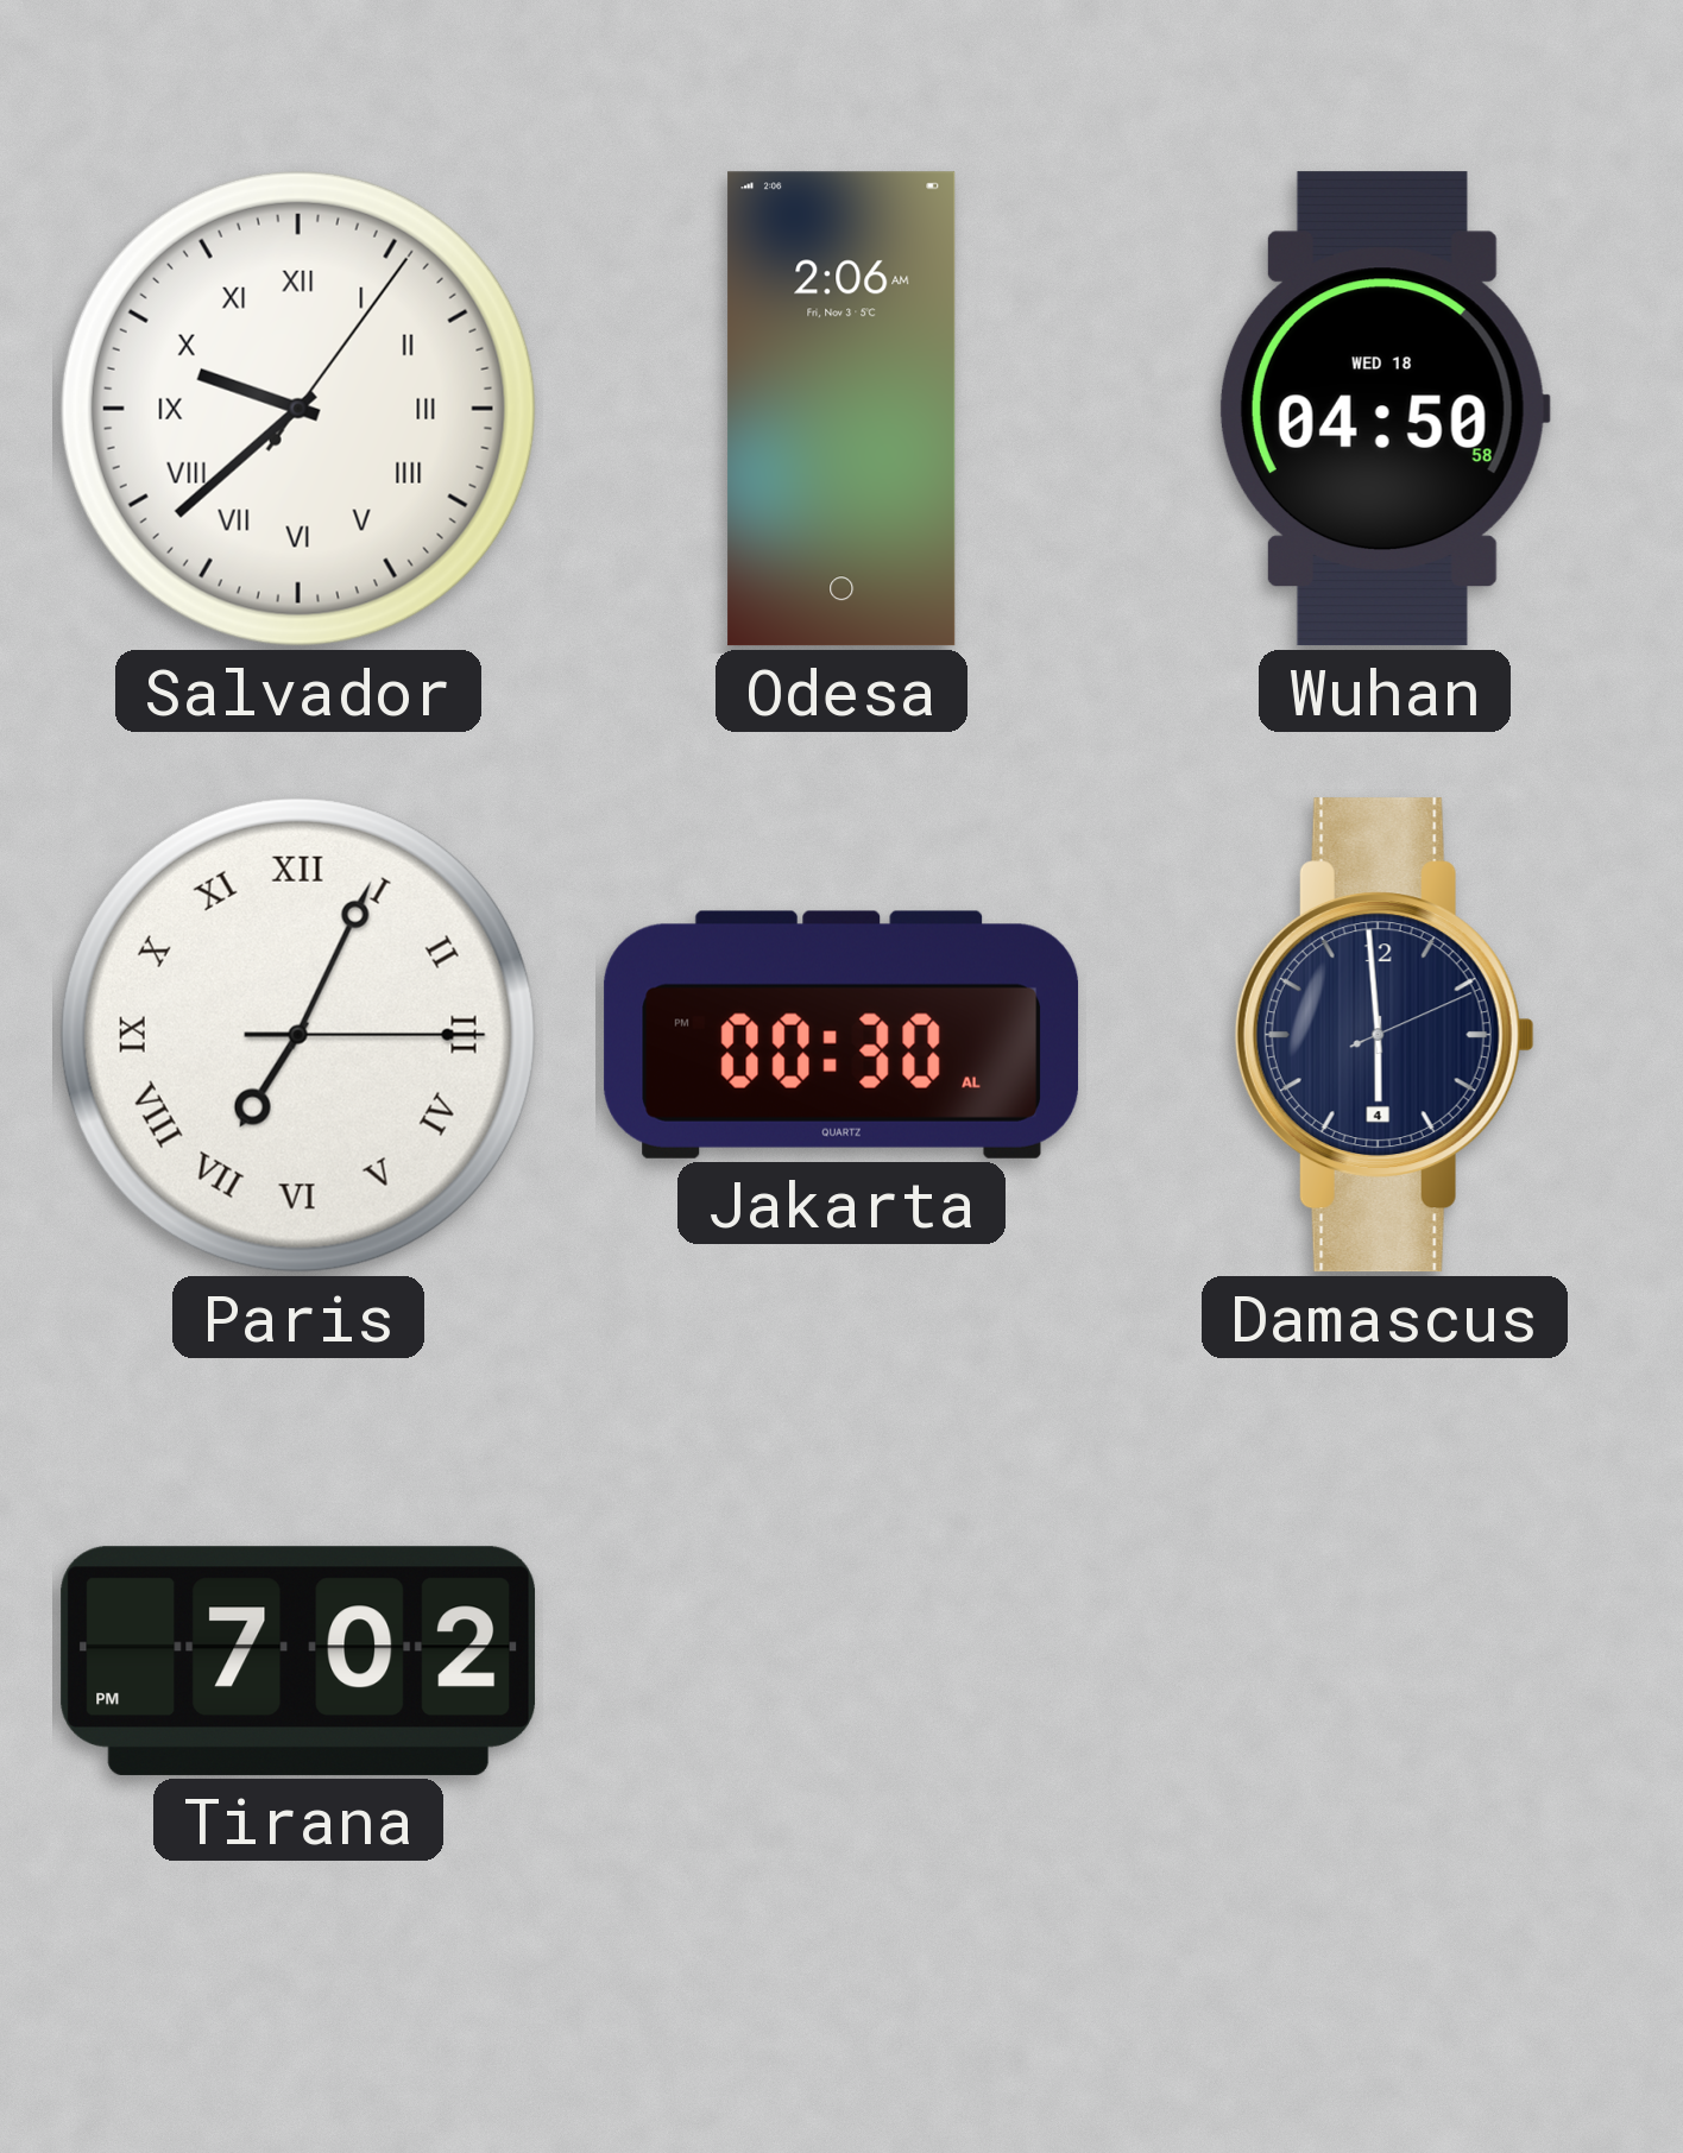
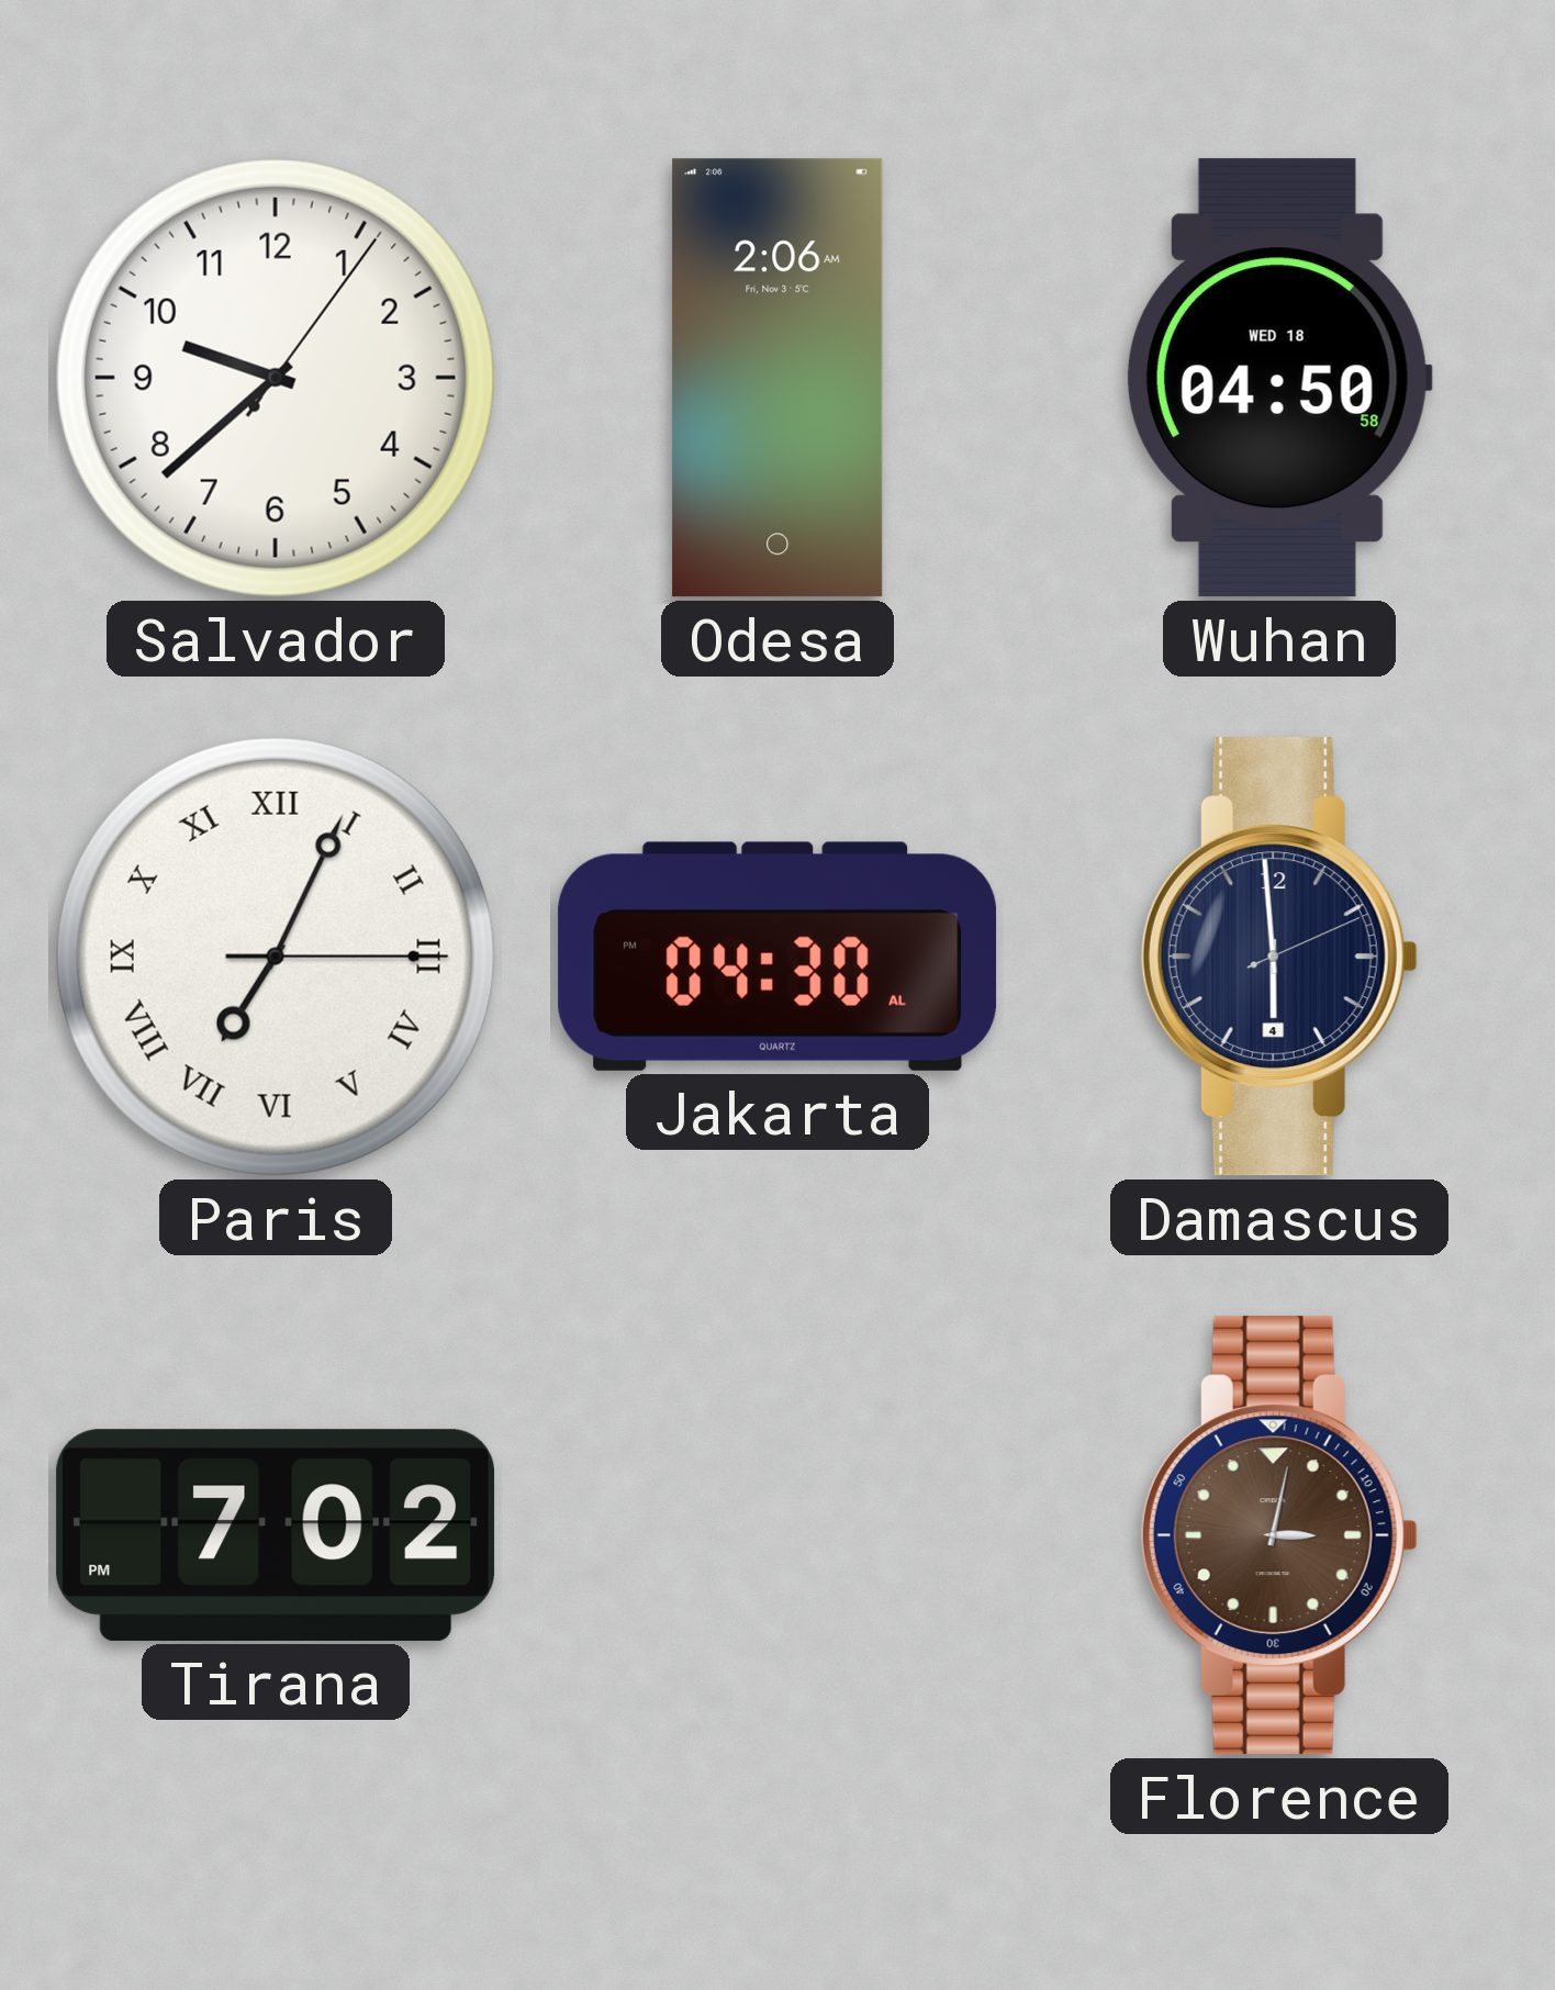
Salvador numerals: Roman -> Arabic
Jakarta: 00:30 -> 04:30
Florence: none -> 3:02
